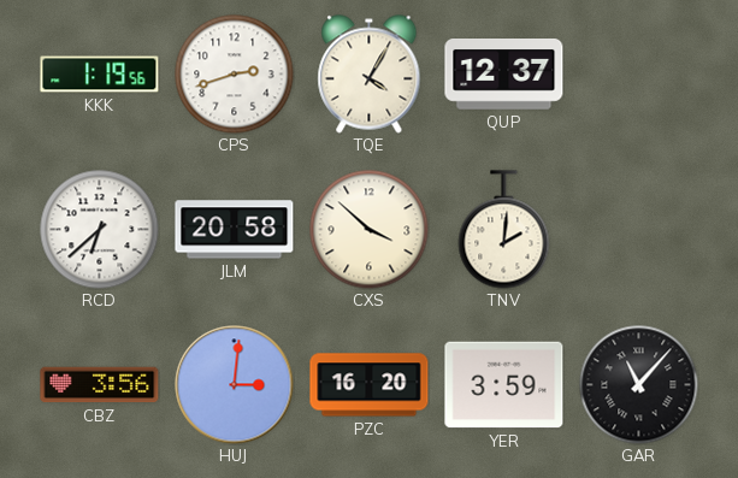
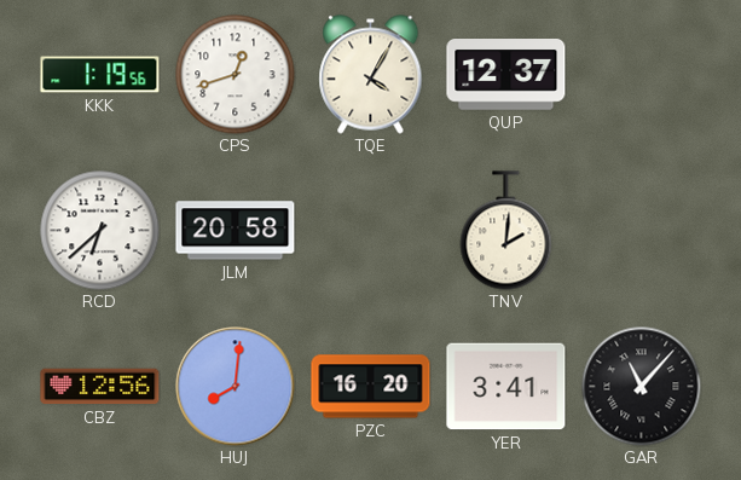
CPS: 2:42 -> 12:42
CXS: 3:52 -> none
CBZ: 3:56 -> 12:56
HUJ: 3:01 -> 8:01
YER: 3:59 -> 3:41
